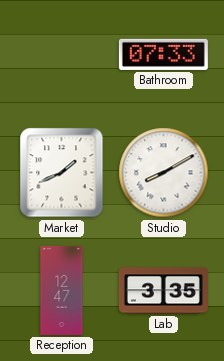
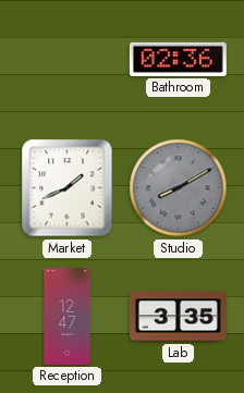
Bathroom: 07:33 -> 02:36
Studio dial: white -> grey
